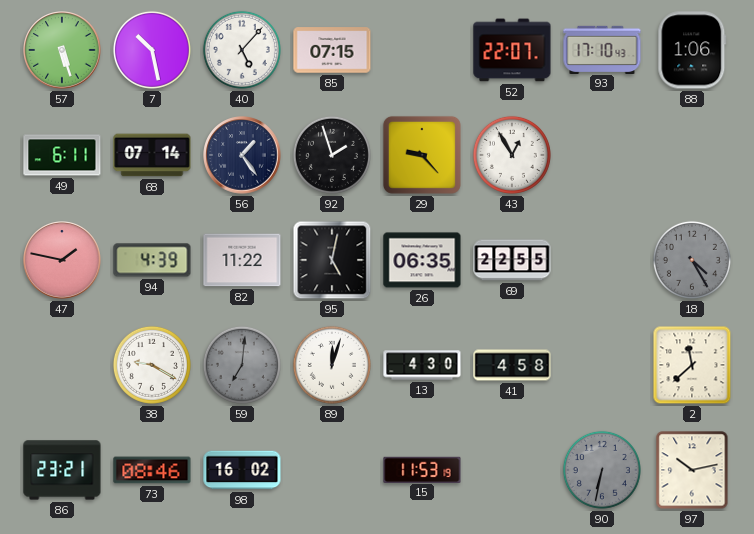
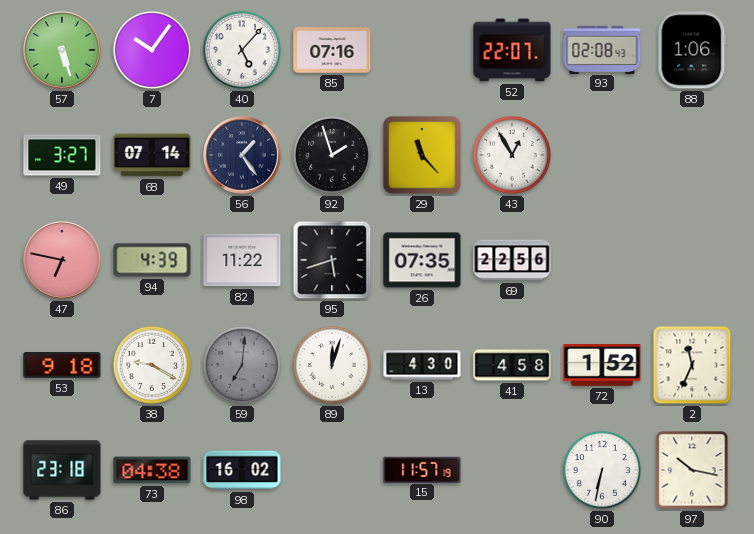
7: 10:28 -> 10:06
85: 07:15 -> 07:16
93: 17:10 -> 02:08
49: 6:11 -> 3:27
29: 9:23 -> 11:23
47: 1:47 -> 6:47
95: 5:02 -> 5:42
26: 06:35 -> 07:35
69: 22:55 -> 22:56
18: 4:25 -> none
53: none -> 9:18
72: none -> 1:52
2: 11:38 -> 11:34
86: 23:21 -> 23:18
73: 08:46 -> 04:38
15: 11:53 -> 11:57
90 dial: grey -> white
97: 10:13 -> 10:17
